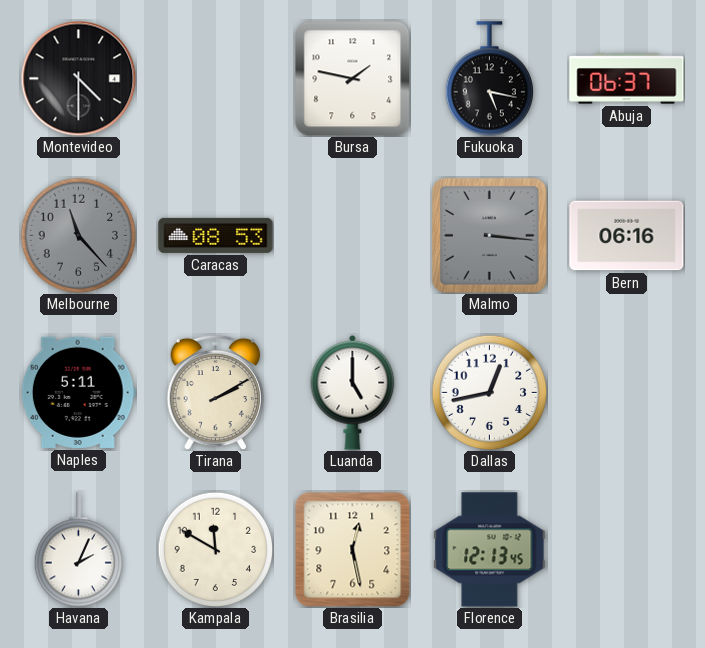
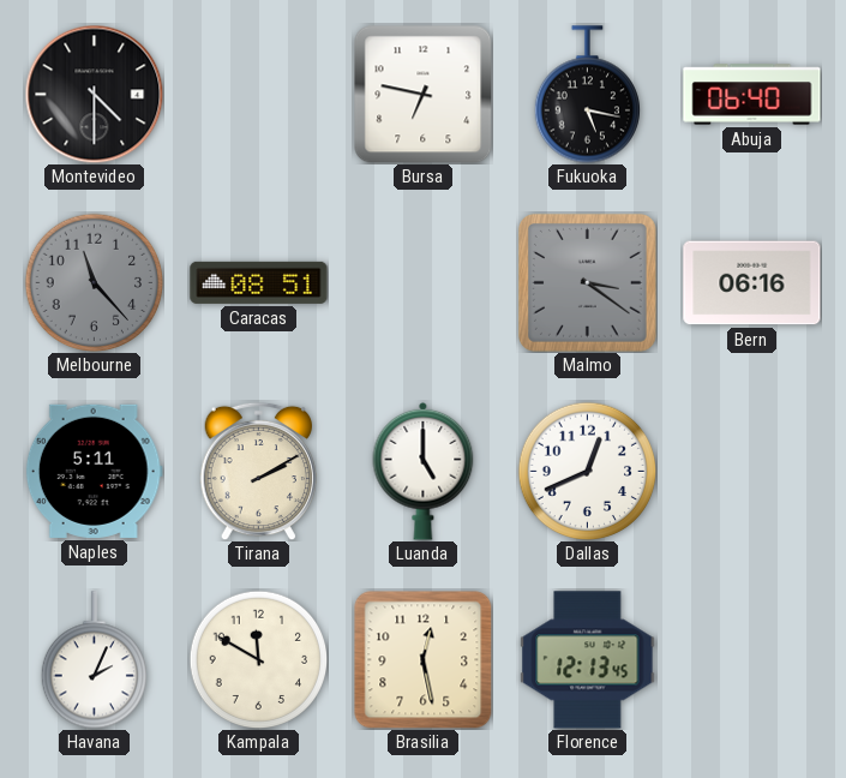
Bursa: 1:47 -> 6:47
Abuja: 06:37 -> 06:40
Caracas: 08:53 -> 08:51
Malmo: 3:16 -> 3:21
Dallas: 12:43 -> 12:41
